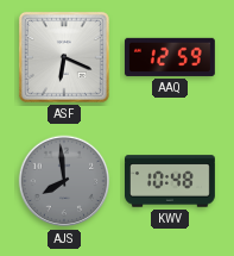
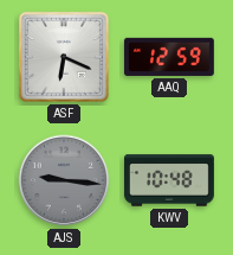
AJS: 7:59 -> 9:16
